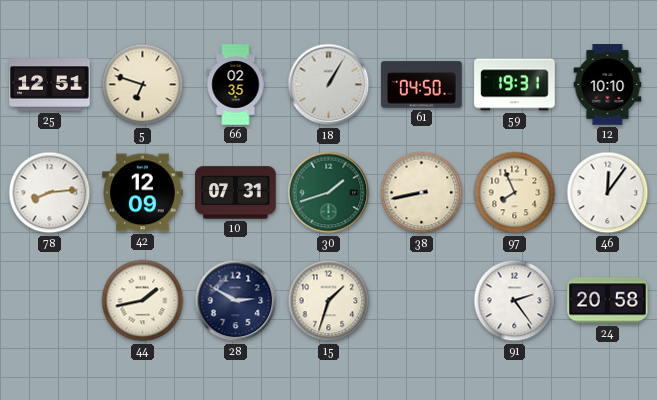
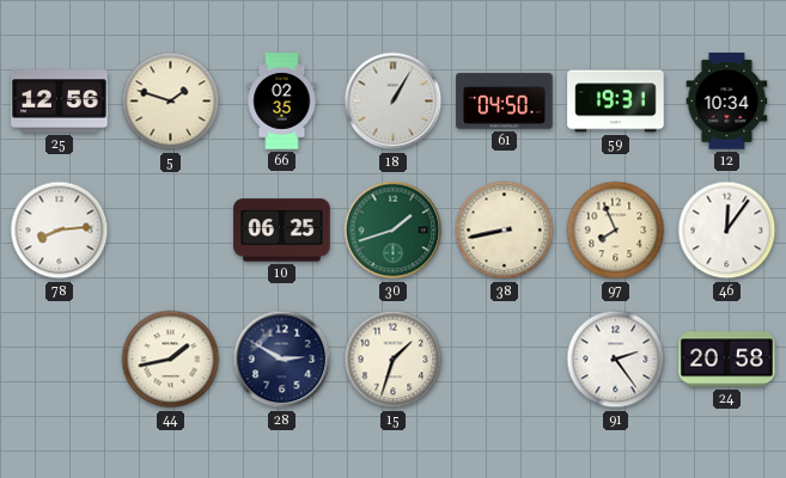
25: 12:51 -> 12:56
5: 6:48 -> 1:48
12: 10:10 -> 10:34
42: 12:09 -> none
10: 07:31 -> 06:25
